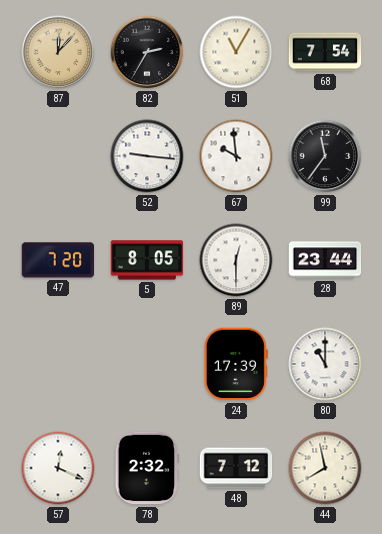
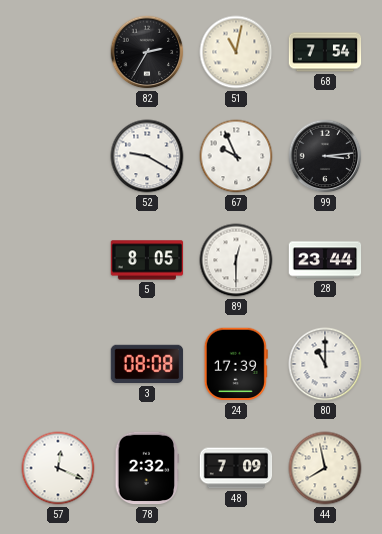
87: 12:07 -> none
51: 11:05 -> 11:02
52: 9:16 -> 9:20
67: 9:59 -> 9:56
99: 11:36 -> 3:14
47: 7:20 -> none
3: none -> 08:08
48: 7:12 -> 7:09
